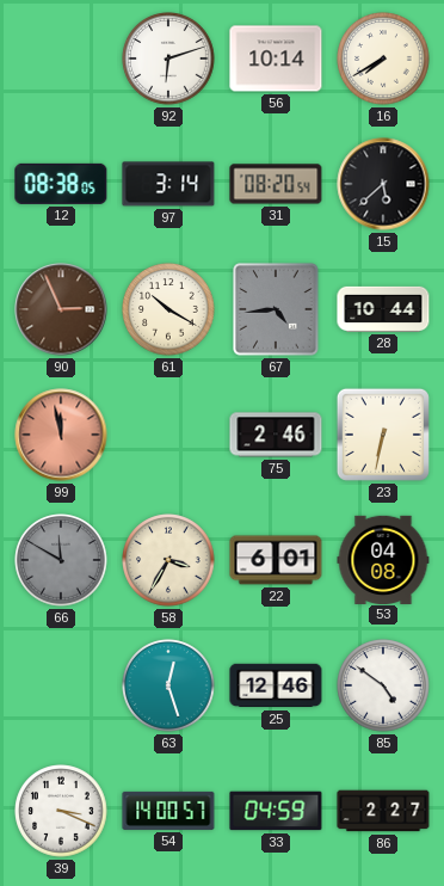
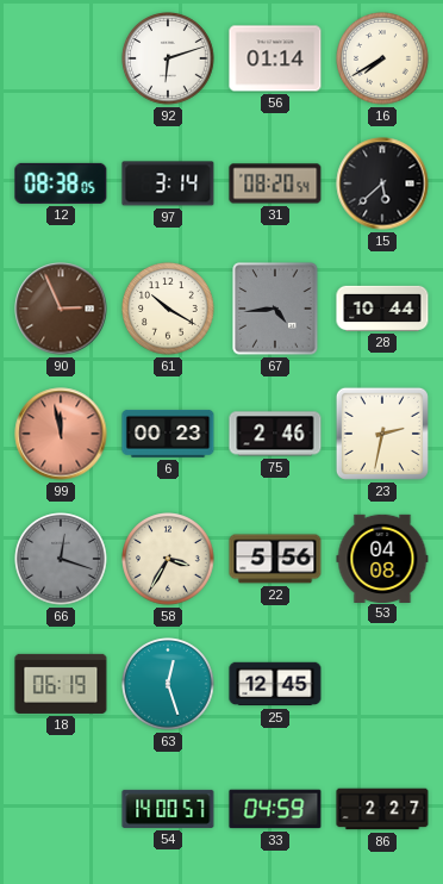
56: 10:14 -> 01:14
6: none -> 00:23
23: 6:32 -> 2:32
66: 11:50 -> 12:18
22: 6:01 -> 5:56
18: none -> 06:19
25: 12:46 -> 12:45
85: 4:51 -> none
39: 3:19 -> none
